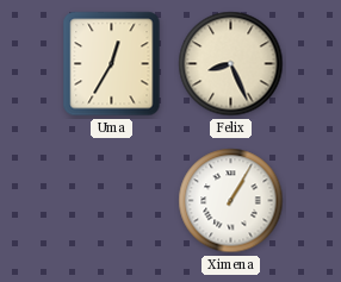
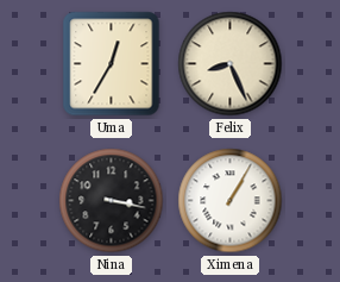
Nina: none -> 3:17
